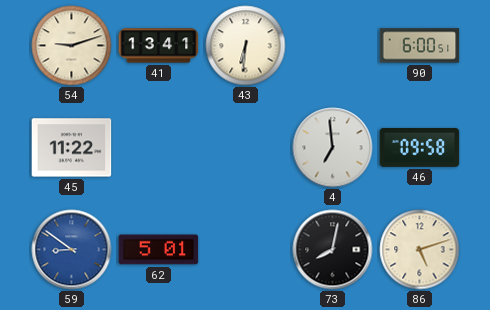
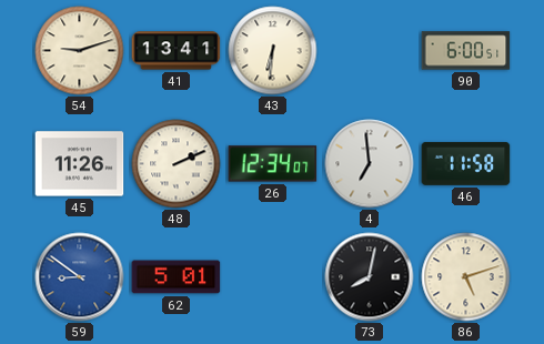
45: 11:22 -> 11:26
48: none -> 2:11
26: none -> 12:34
46: 09:58 -> 11:58
